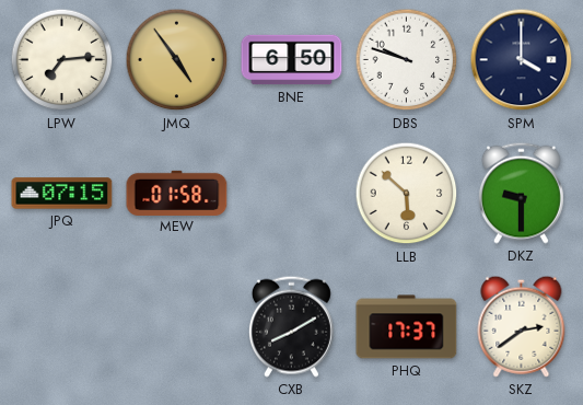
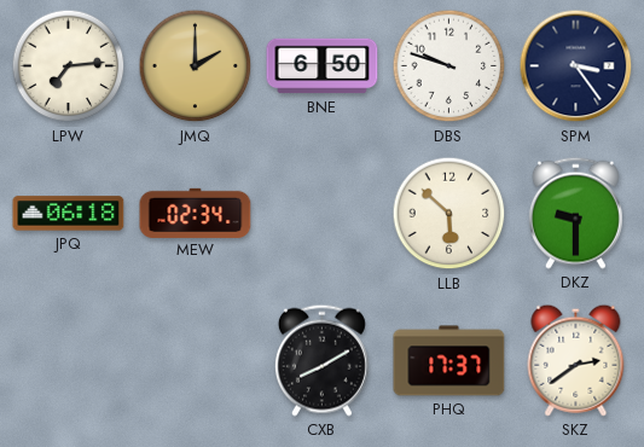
JMQ: 4:54 -> 2:00
SPM: 4:00 -> 3:24
JPQ: 07:15 -> 06:18
MEW: 01:58 -> 02:34
